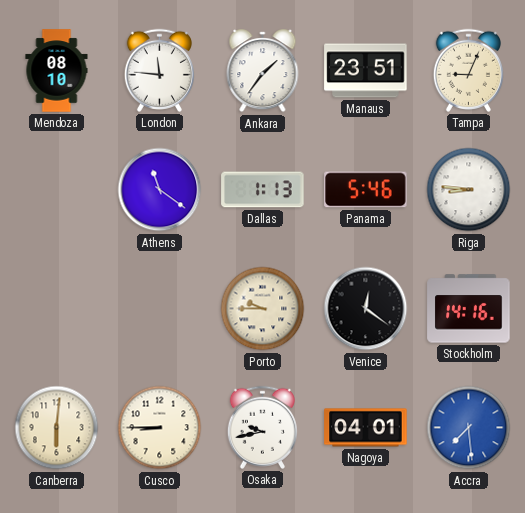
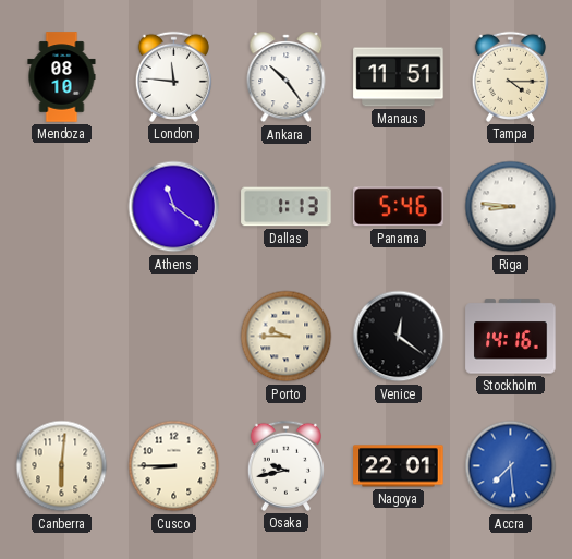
Ankara: 1:36 -> 10:24
Manaus: 23:51 -> 11:51
Tampa: 9:04 -> 4:15
Nagoya: 04:01 -> 22:01
